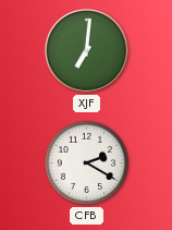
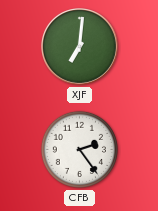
CFB: 2:20 -> 2:24
